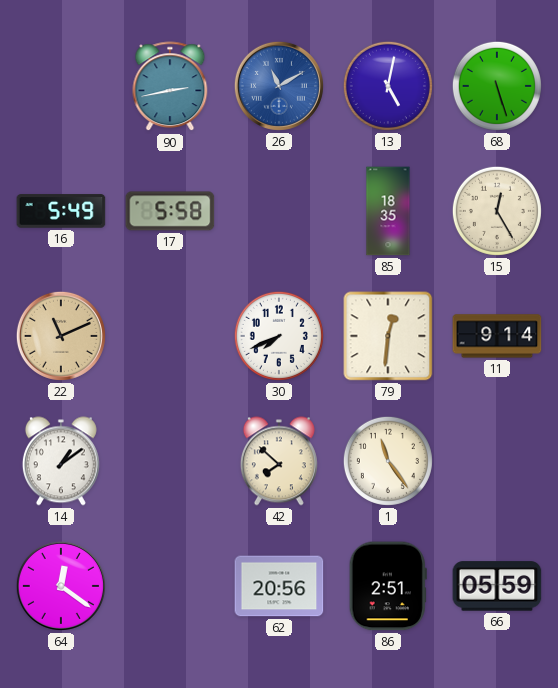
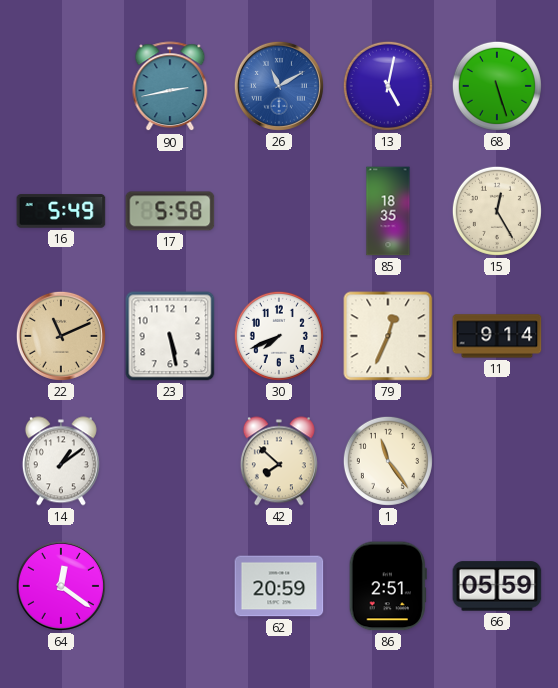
23: none -> 5:28
79: 12:31 -> 12:34
62: 20:56 -> 20:59
